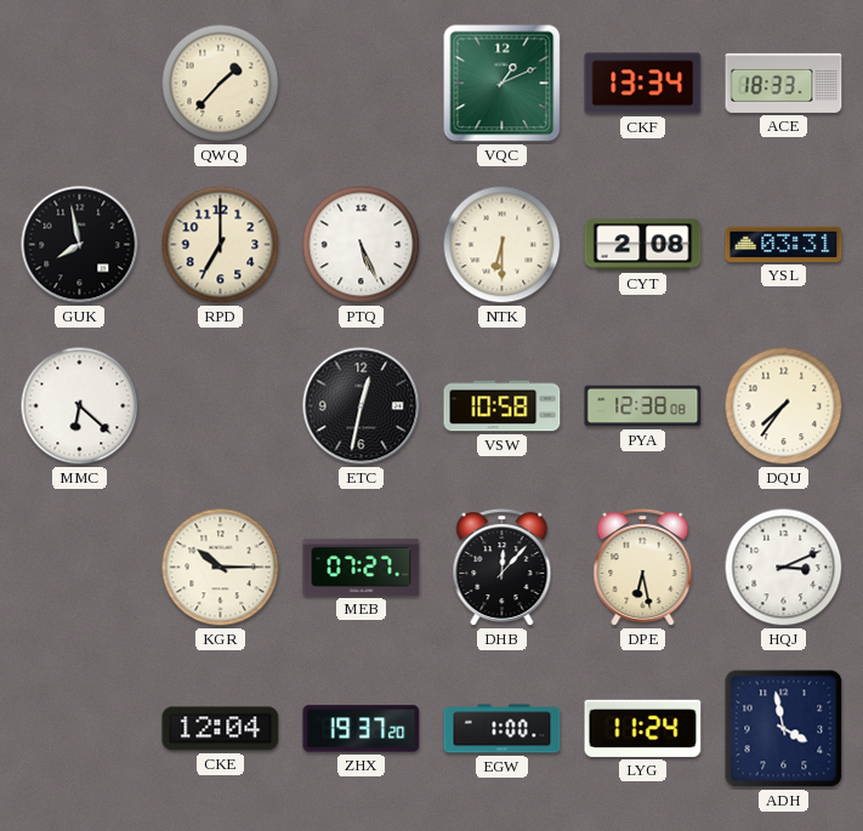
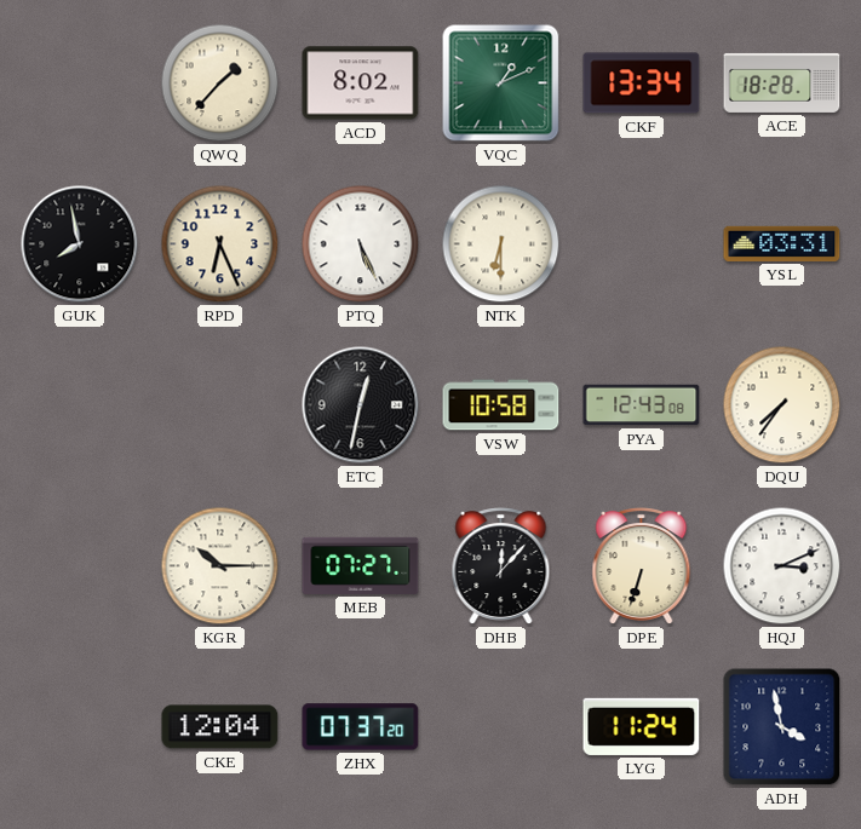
ACD: none -> 8:02
ACE: 18:33 -> 18:28
RPD: 7:00 -> 6:26
CYT: 2:08 -> none
MMC: 6:22 -> none
PYA: 12:38 -> 12:43
DPE: 6:28 -> 6:33
ZHX: 19:37 -> 07:37
EGW: 1:00 -> none
